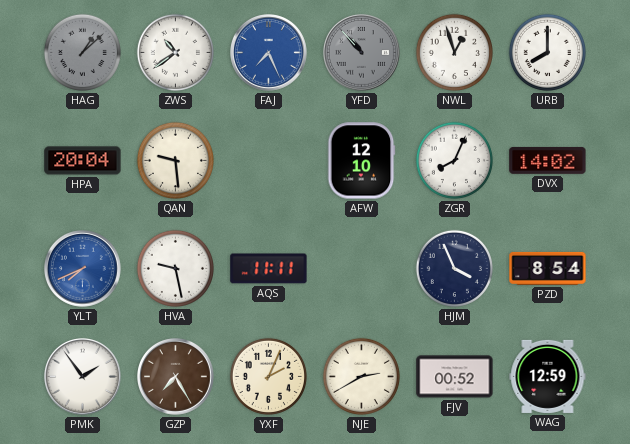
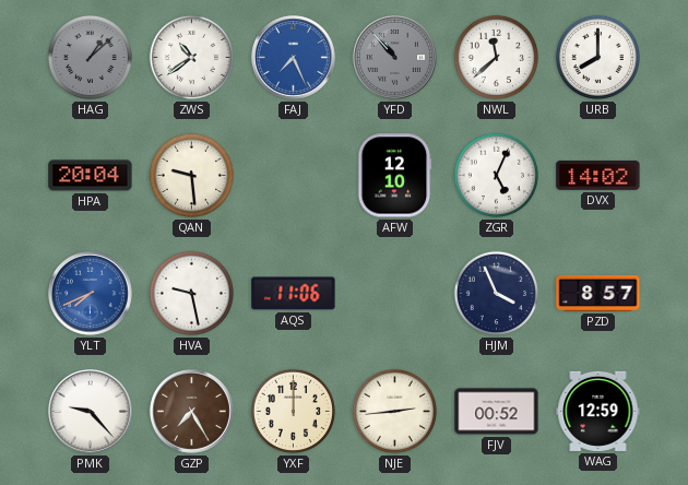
NWL: 12:57 -> 11:38
ZGR: 8:04 -> 5:04
AQS: 11:11 -> 11:06
PZD: 8:54 -> 8:57
PMK: 1:54 -> 9:23
YXF: 2:04 -> 12:00
NJE: 2:40 -> 2:44
